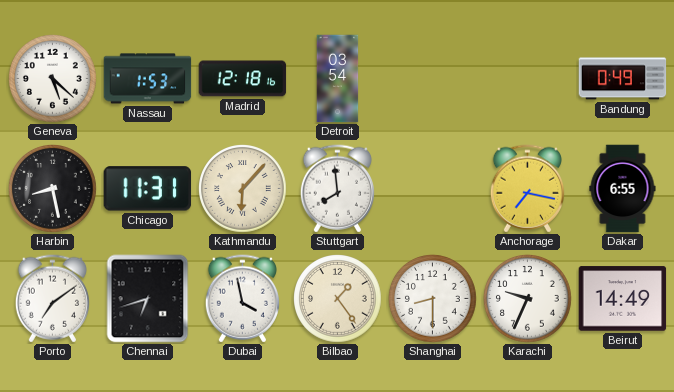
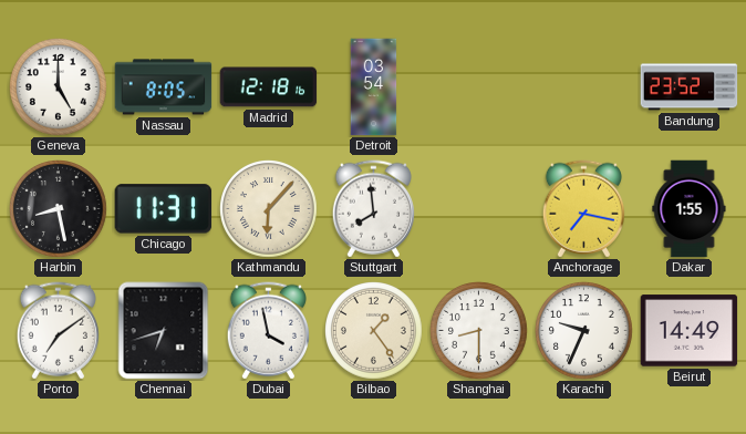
Geneva: 5:22 -> 5:00
Nassau: 1:53 -> 8:05
Bandung: 0:49 -> 23:52
Dakar: 6:55 -> 1:55
